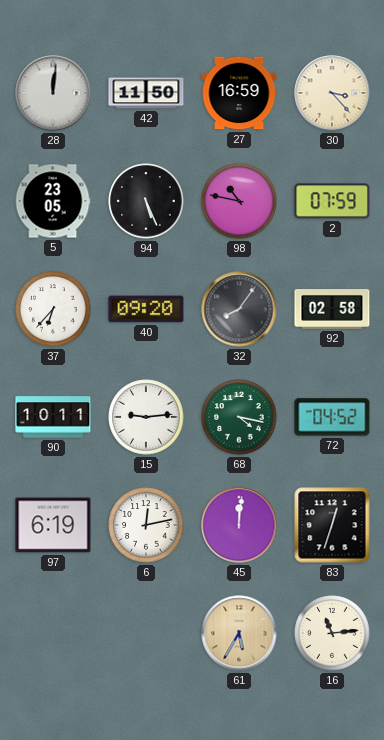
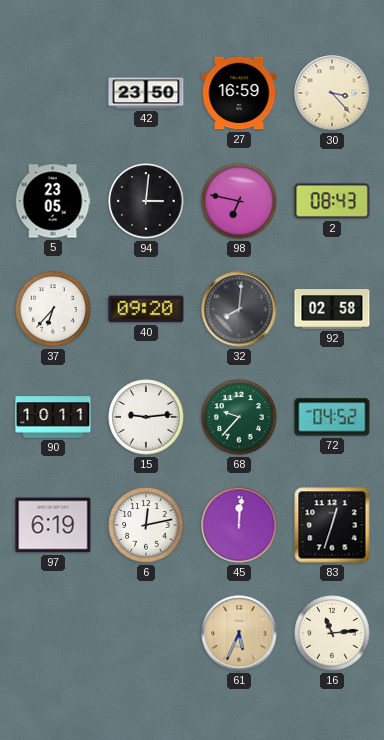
28: 12:01 -> none
42: 11:50 -> 23:50
94: 5:26 -> 3:01
98: 10:47 -> 6:47
2: 07:59 -> 08:43
32: 8:06 -> 8:01
68: 4:17 -> 9:37
61: 5:35 -> 5:34
